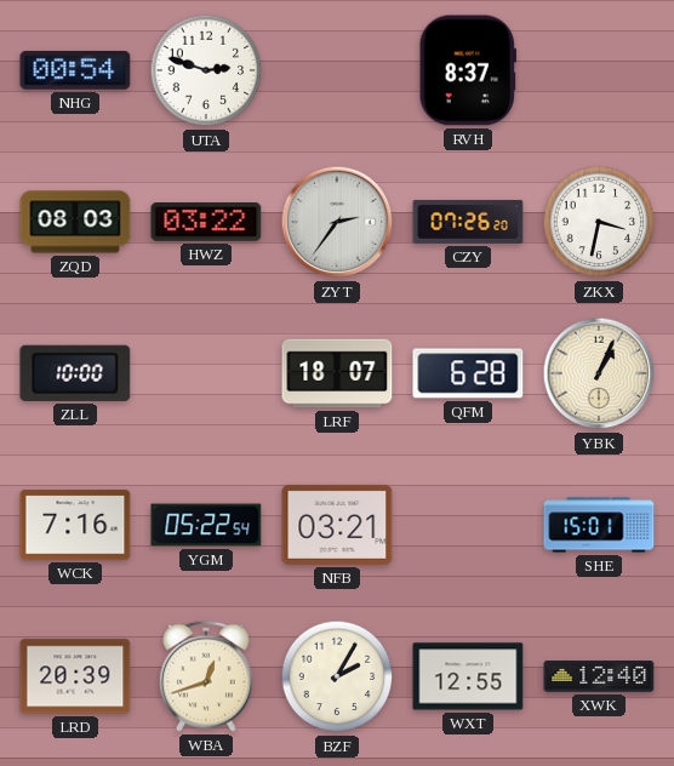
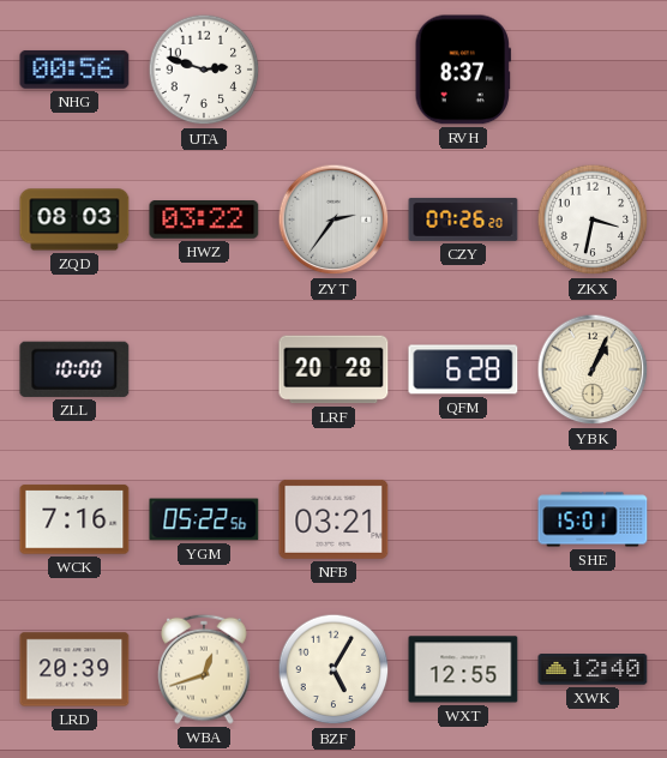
NHG: 00:54 -> 00:56
LRF: 18:07 -> 20:28
YGM: 05:22:54 -> 05:22:56
BZF: 2:05 -> 5:05
